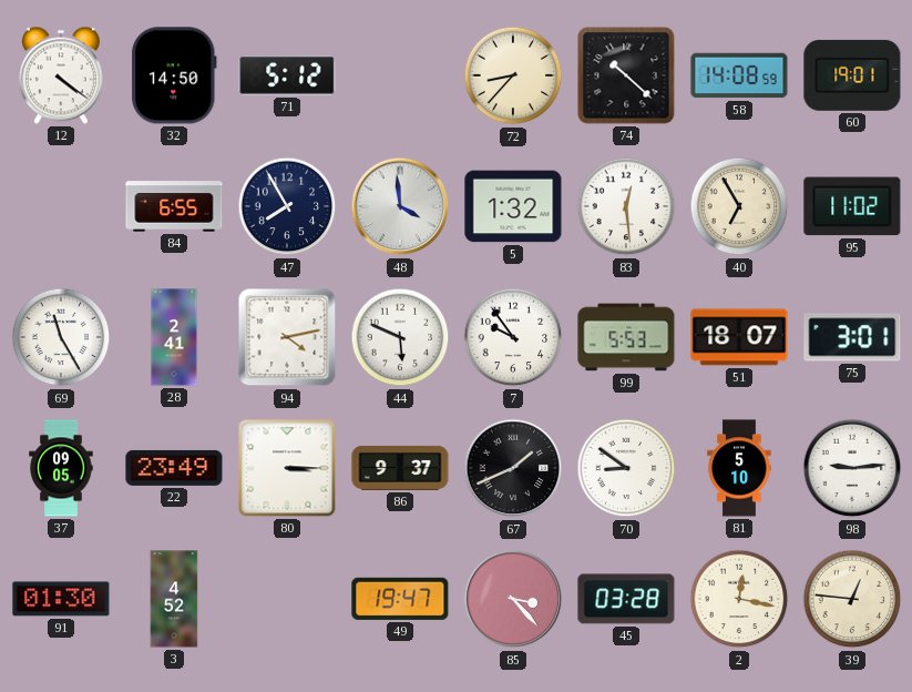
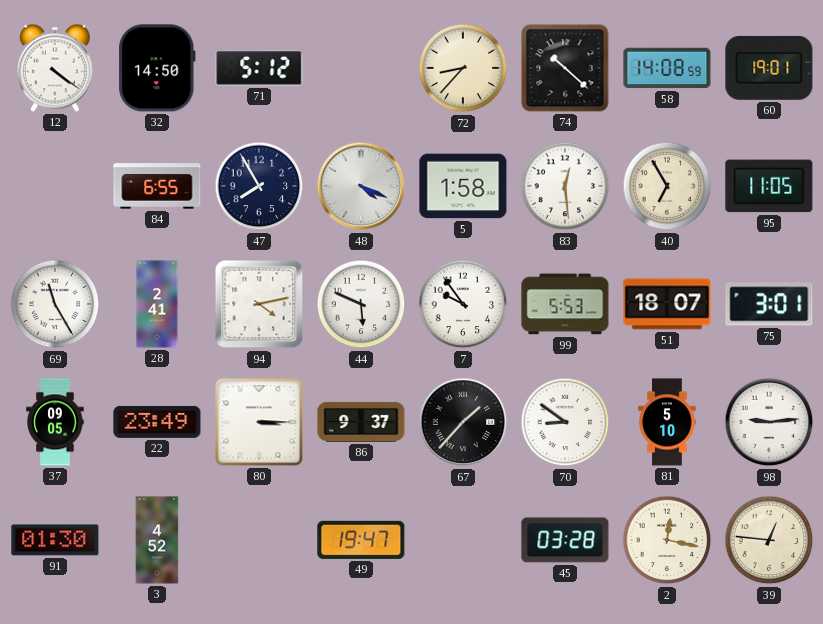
48: 3:59 -> 4:19
5: 1:32 -> 1:58
95: 11:02 -> 11:05
67: 1:41 -> 1:37
85: 3:23 -> none
